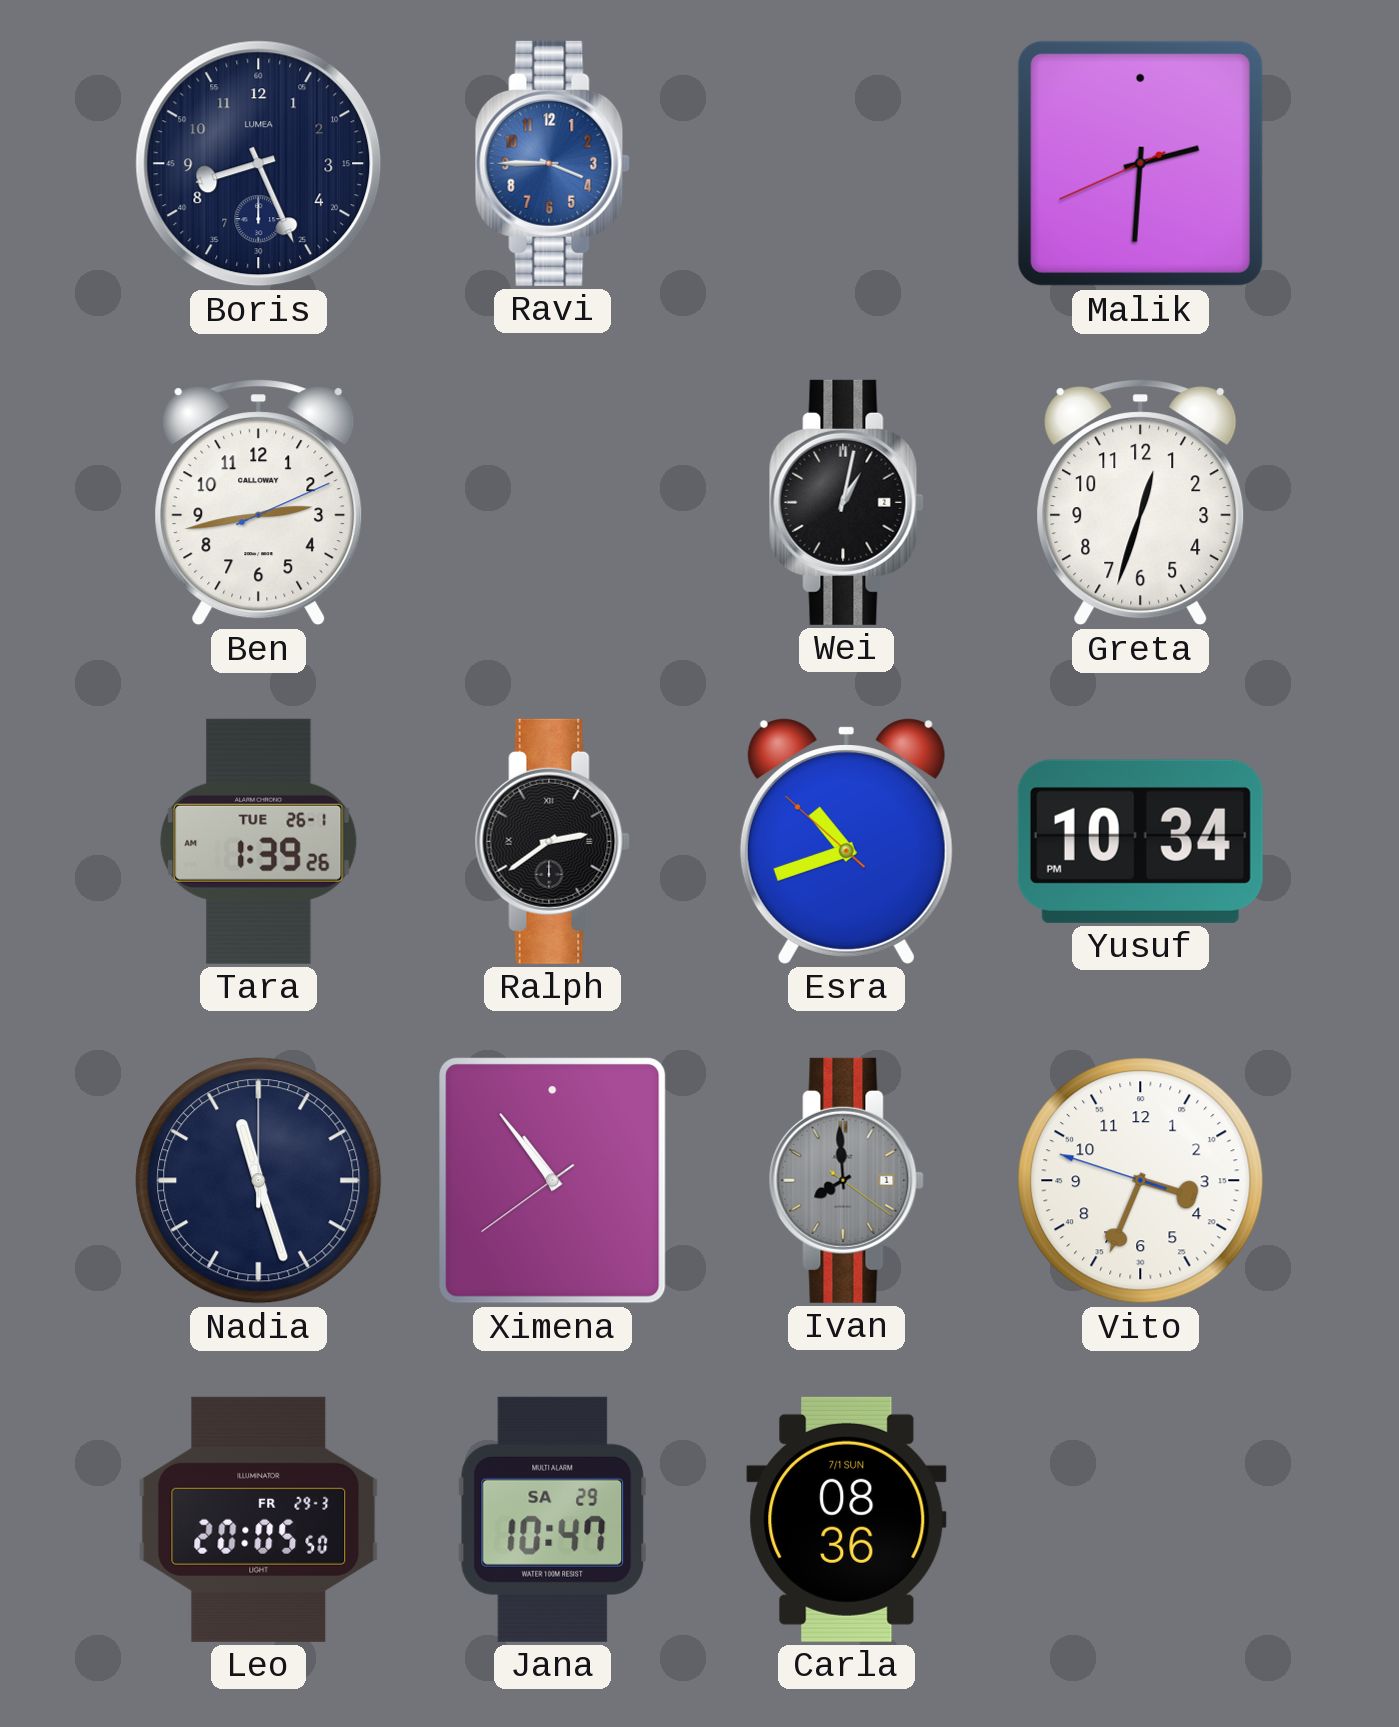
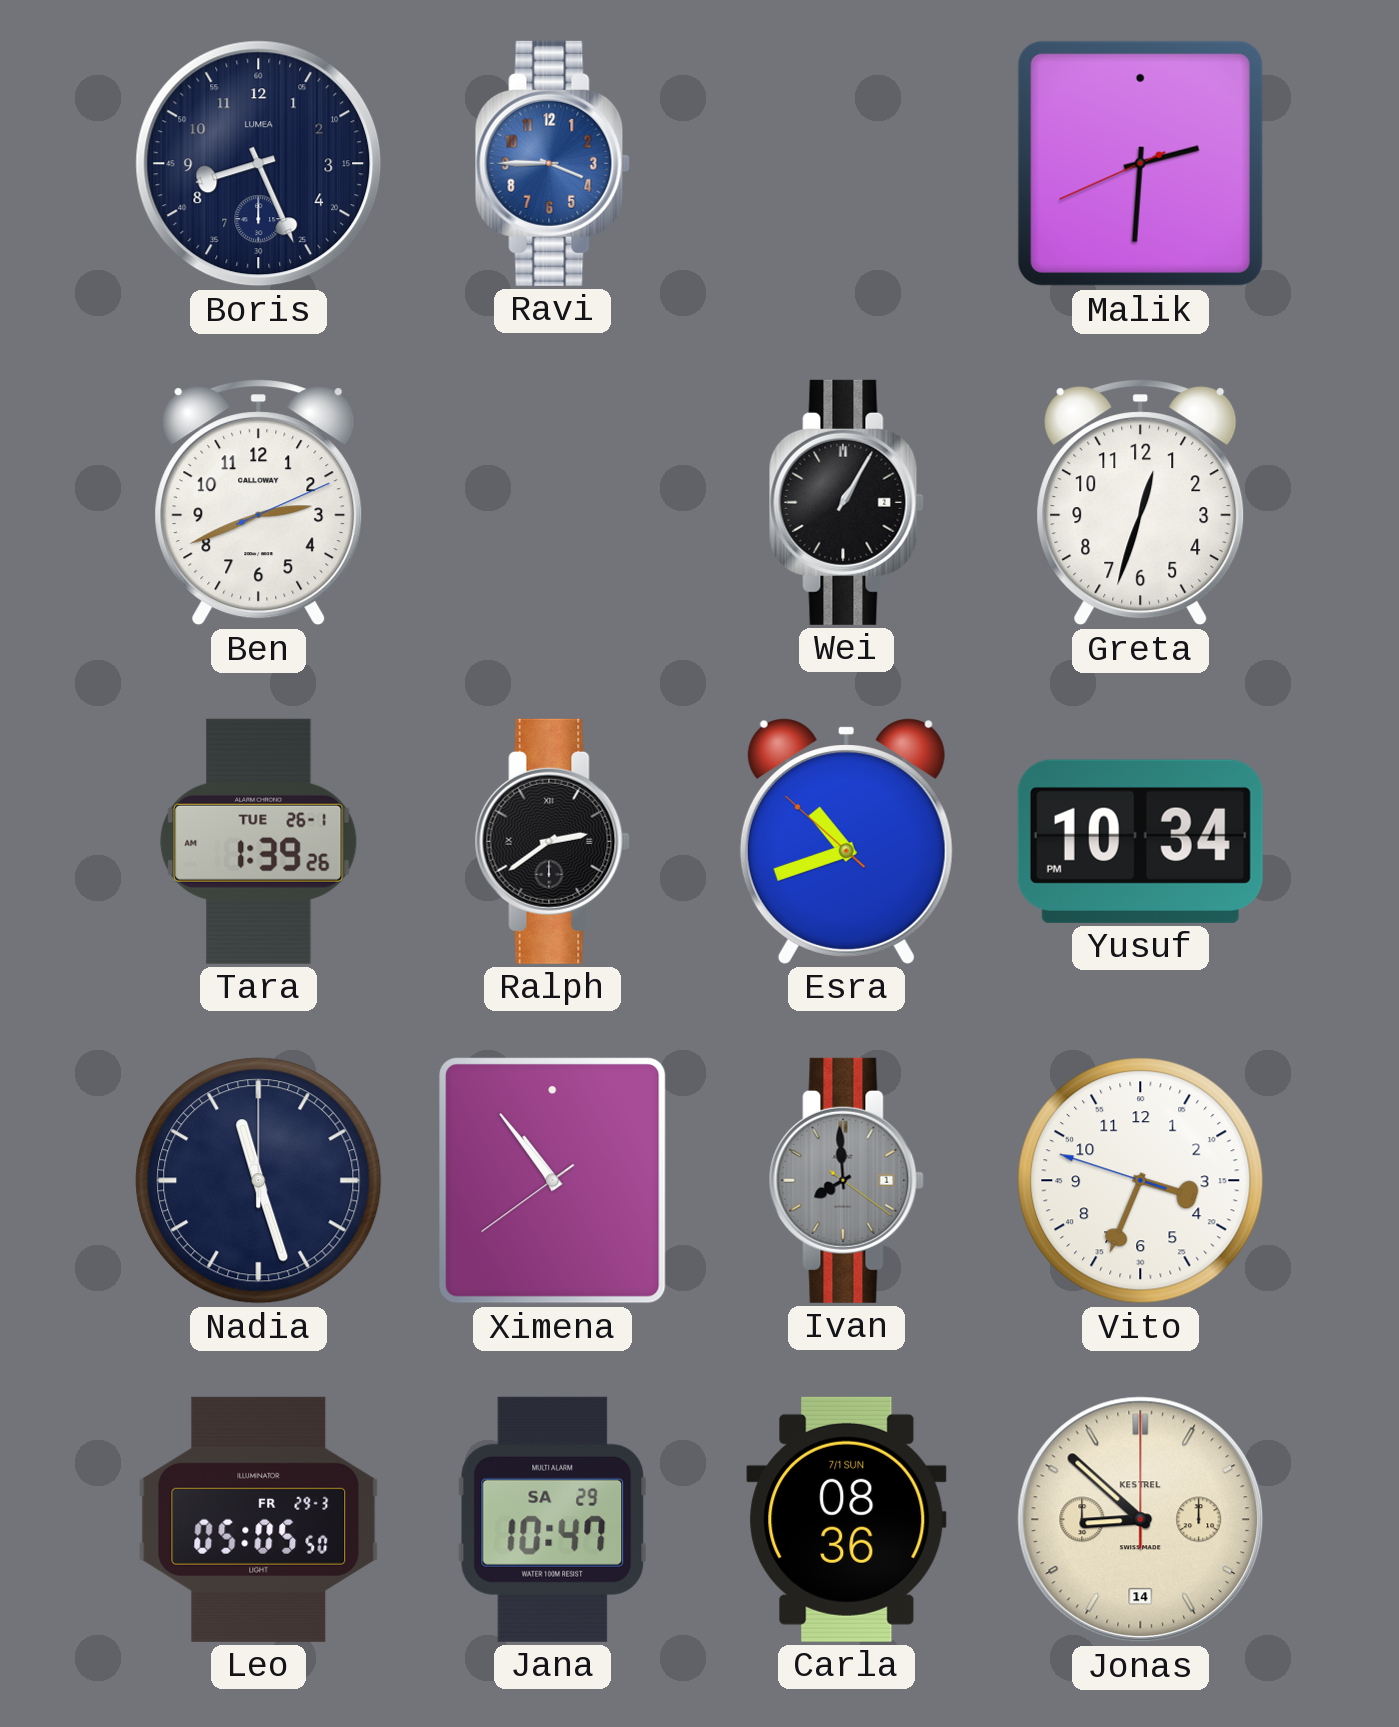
Ben: 2:43 -> 2:41
Wei: 1:02 -> 1:05
Leo: 20:05 -> 05:05
Jonas: none -> 8:52
